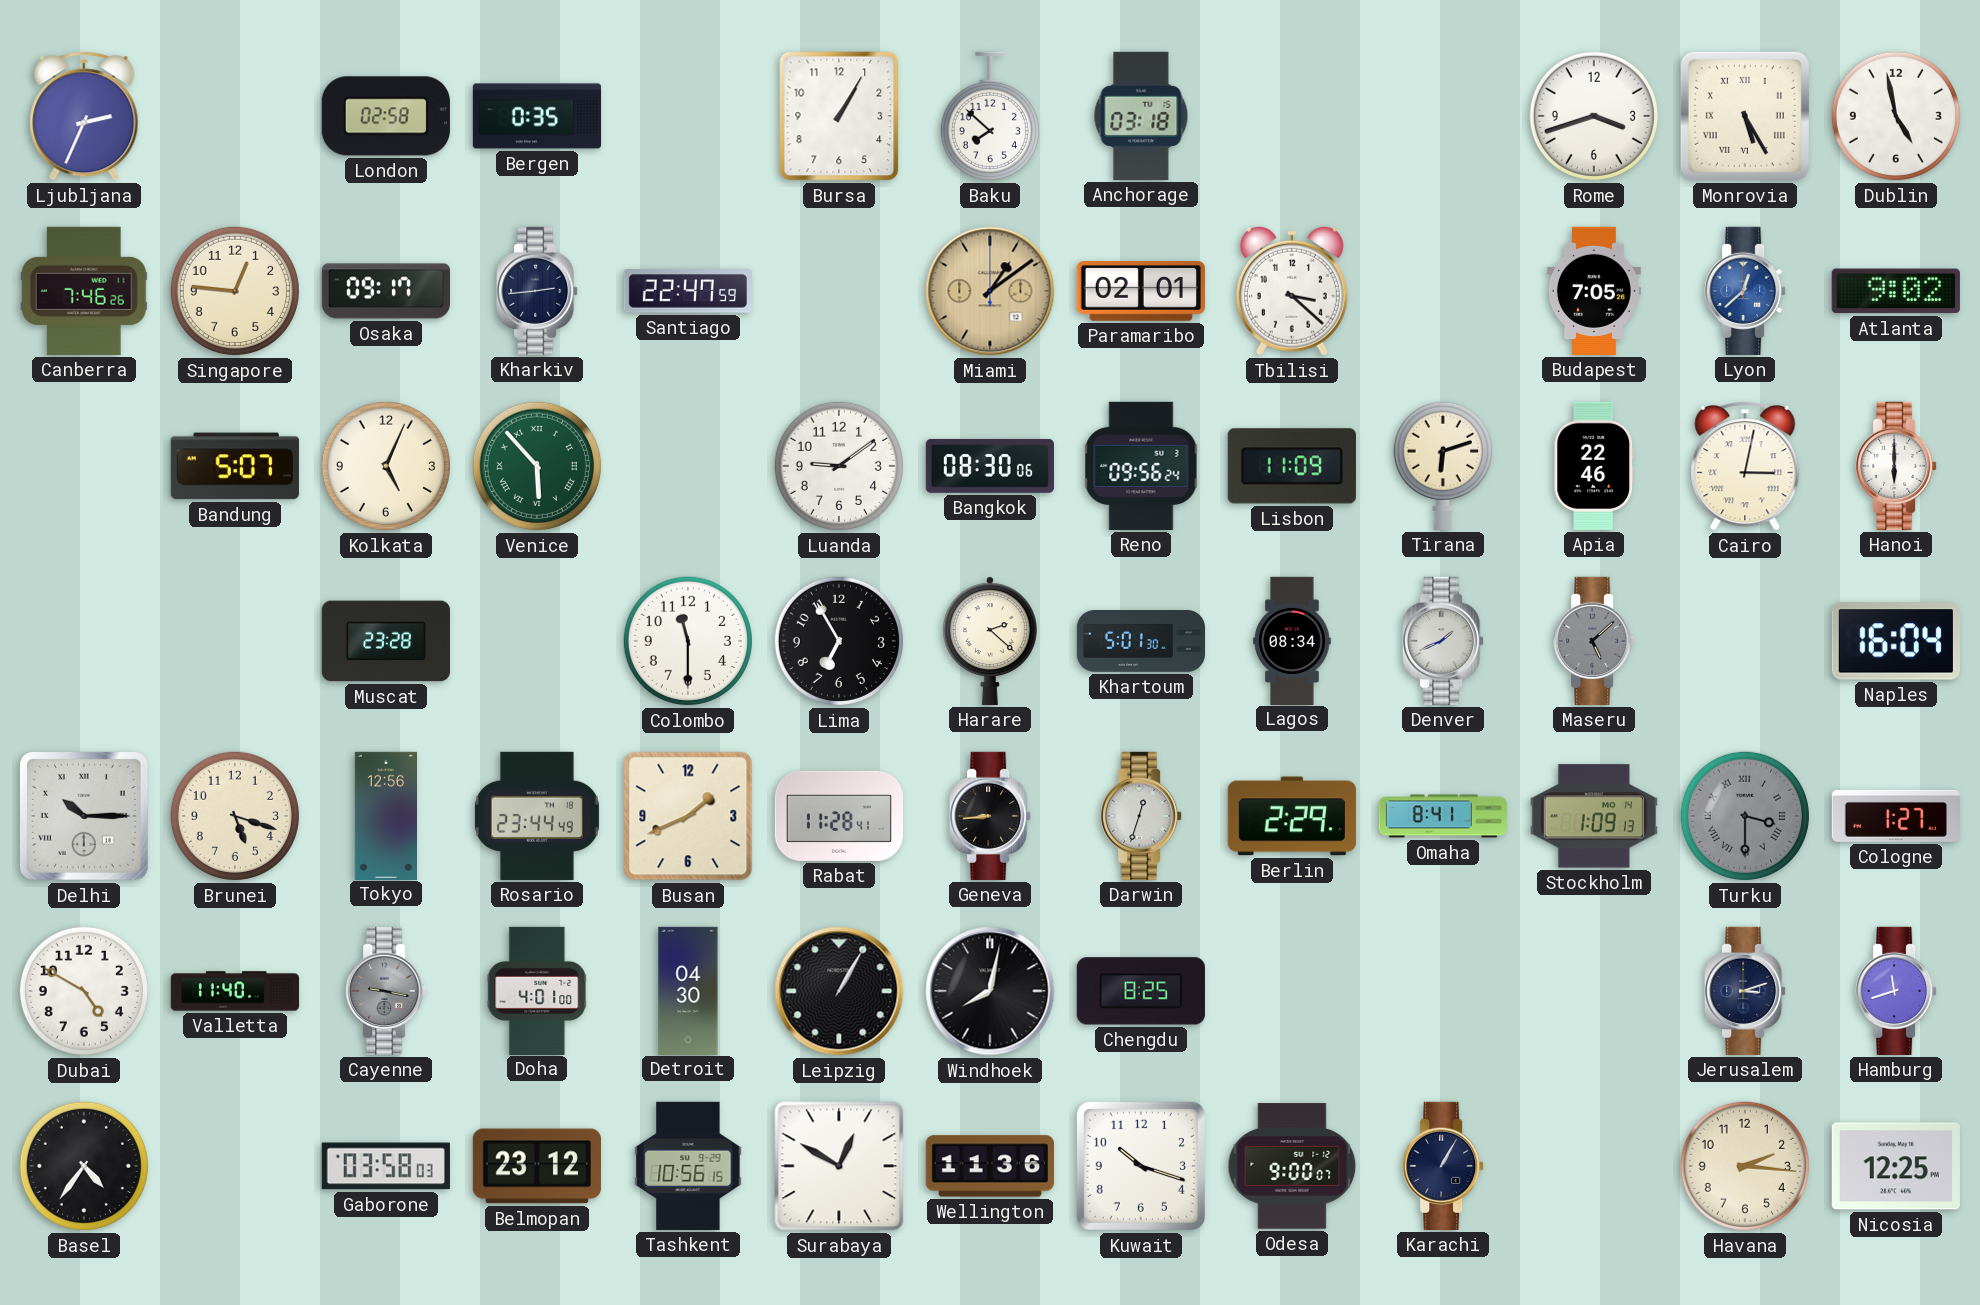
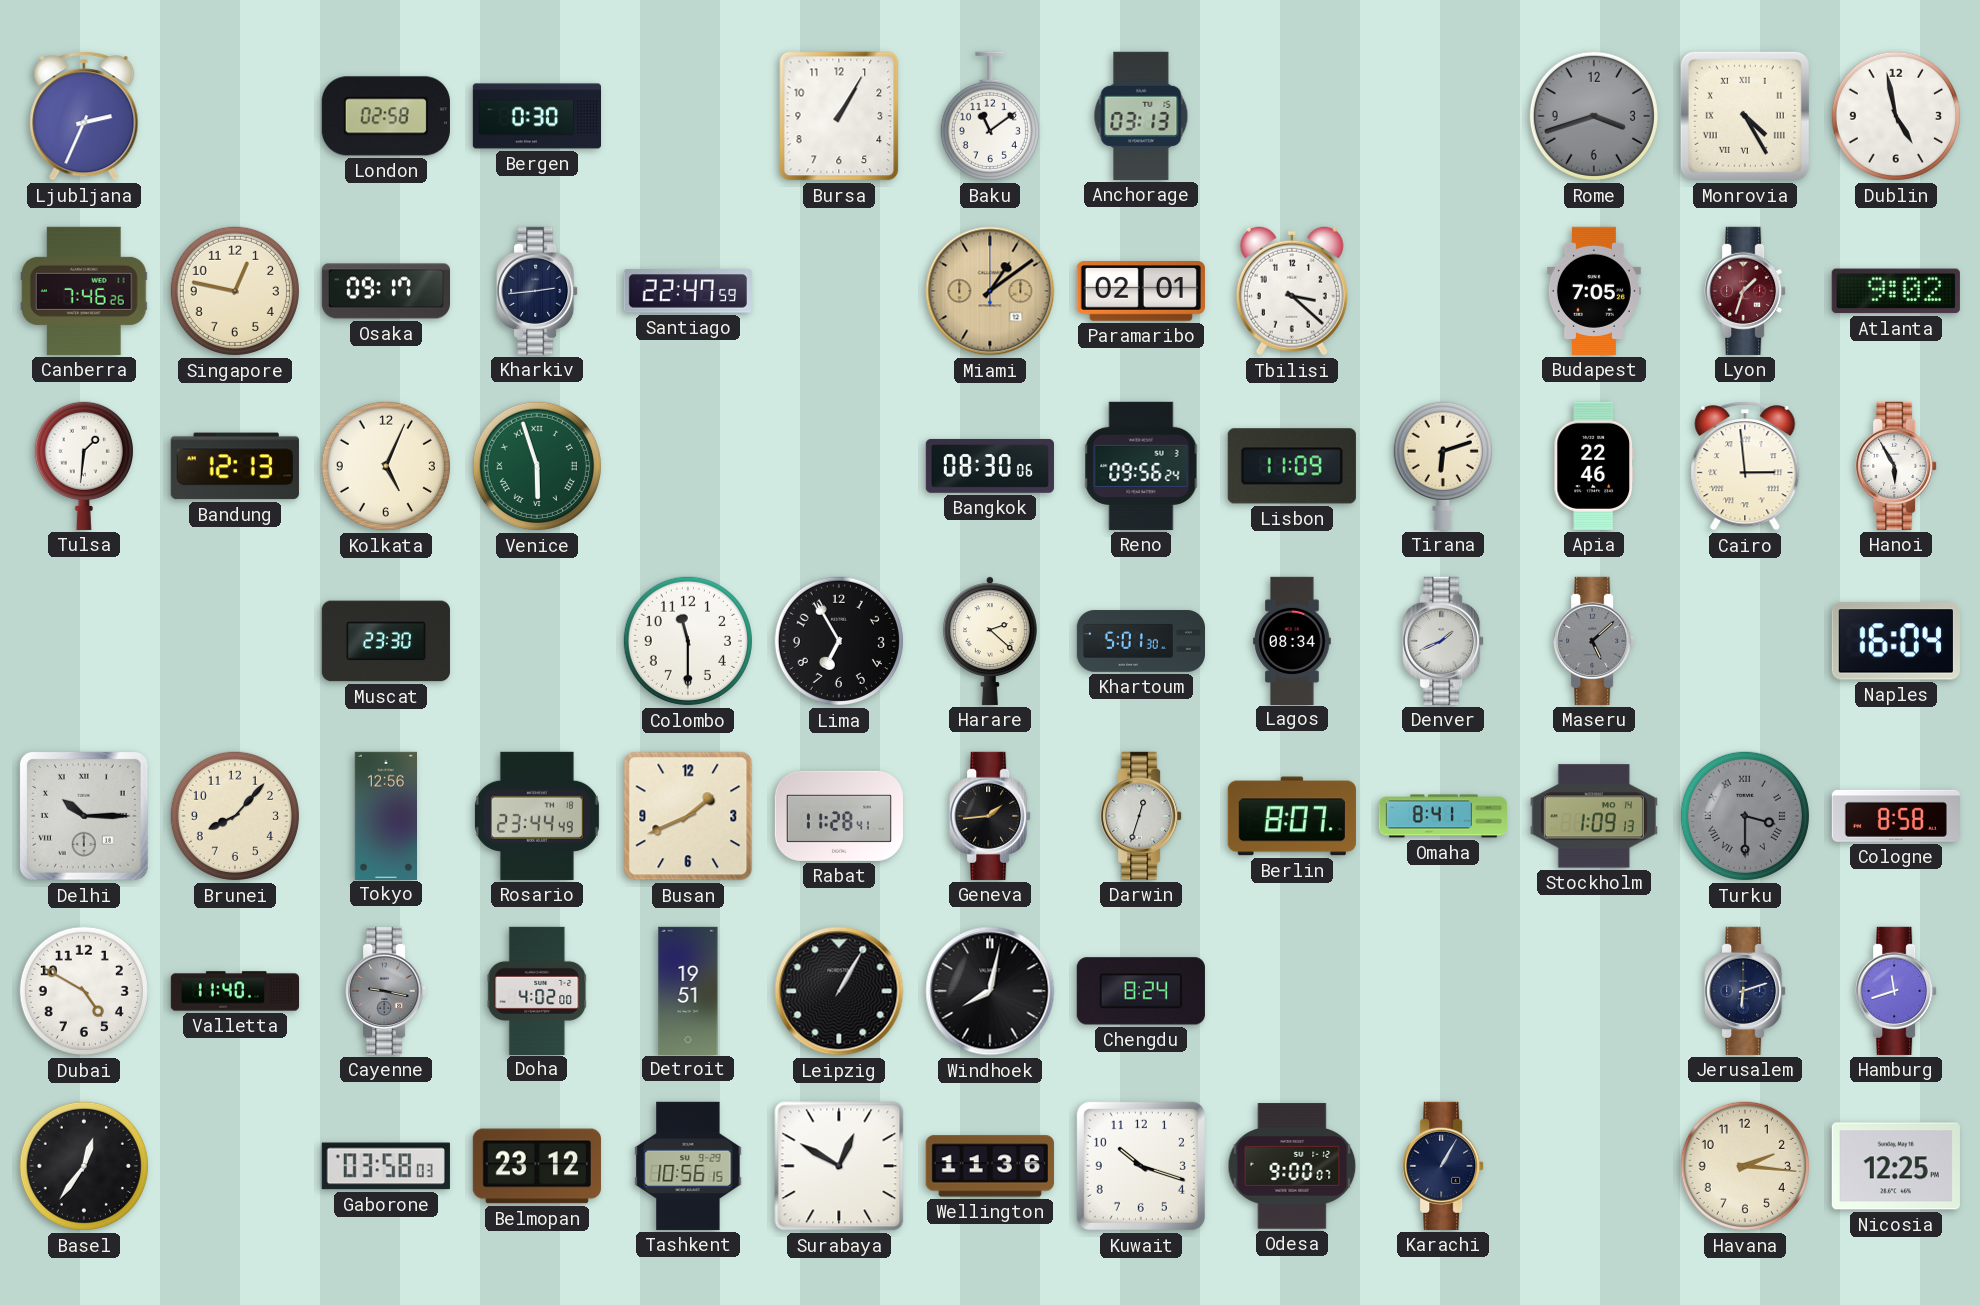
Bergen: 0:35 -> 0:30
Baku: 7:52 -> 11:09
Anchorage: 03:18 -> 03:13
Rome dial: white -> grey
Monrovia: 5:25 -> 4:25
Singapore: 12:46 -> 12:47
Lyon: 12:38 -> 1:33
Lyon dial: blue -> burgundy
Tulsa: none -> 1:31
Bandung: 5:07 -> 12:13
Venice: 5:53 -> 5:57
Luanda: 9:09 -> none
Cairo: 3:02 -> 2:59
Hanoi: 6:00 -> 5:55
Muscat: 23:28 -> 23:30
Brunei: 5:18 -> 8:07
Geneva: 8:44 -> 1:44
Berlin: 2:29 -> 8:07
Cologne: 1:27 -> 8:58
Doha: 4:01 -> 4:02
Detroit: 04:30 -> 19:51
Chengdu: 8:25 -> 8:24
Jerusalem: 3:12 -> 6:12
Basel: 4:36 -> 12:36
